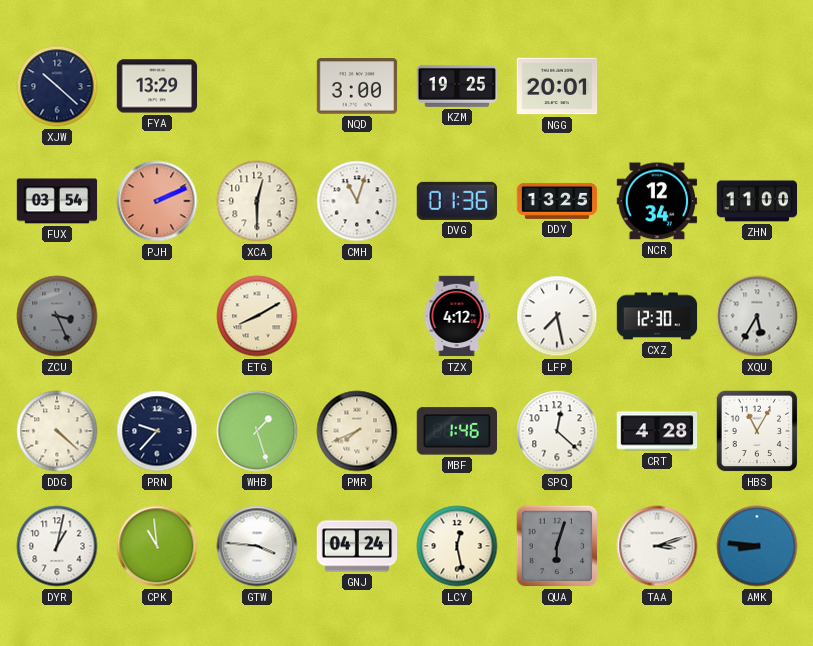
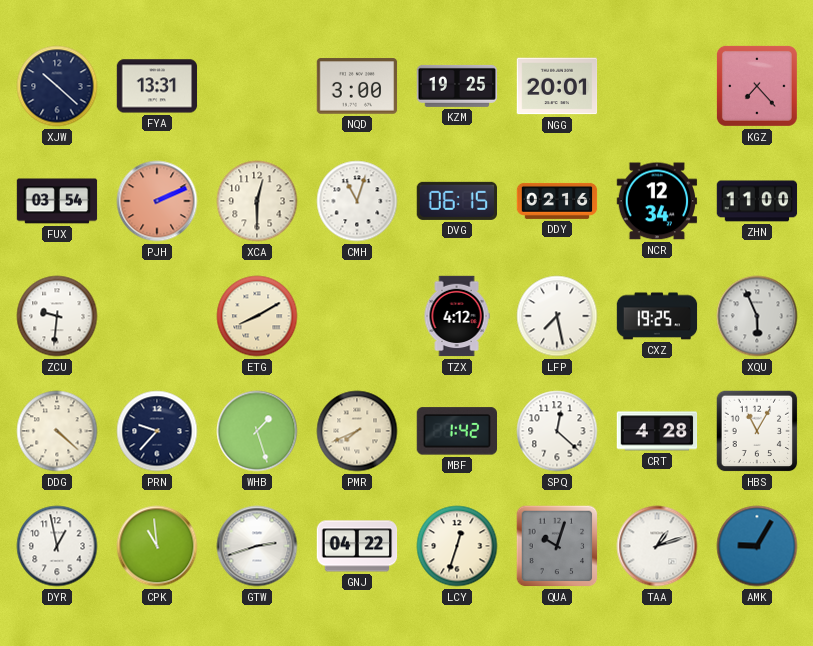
FYA: 13:29 -> 13:31
KGZ: none -> 7:23
DVG: 01:36 -> 06:15
DDY: 13:25 -> 02:16
ZCU: 3:26 -> 9:31
ZCU dial: grey -> white
CXZ: 12:30 -> 19:25
XQU: 5:35 -> 5:56
MBF: 1:46 -> 1:42
DYR: 1:02 -> 12:58
GTW: 3:46 -> 2:42
GNJ: 04:24 -> 04:22
LCY: 12:28 -> 12:33
QUA: 6:03 -> 10:03
TAA: 3:12 -> 1:12
AMK: 8:46 -> 9:05
